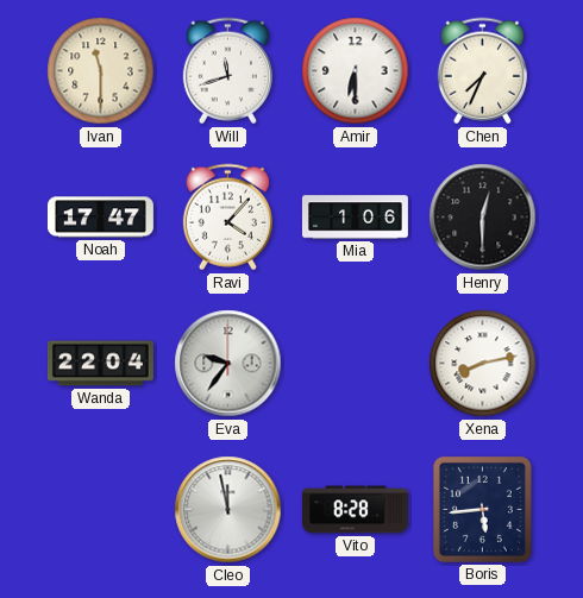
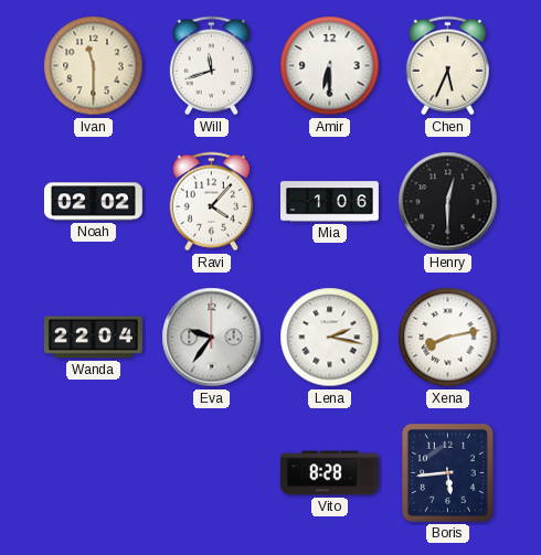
Chen: 7:34 -> 5:34
Noah: 17:47 -> 02:02
Lena: none -> 2:17
Cleo: 11:58 -> none
